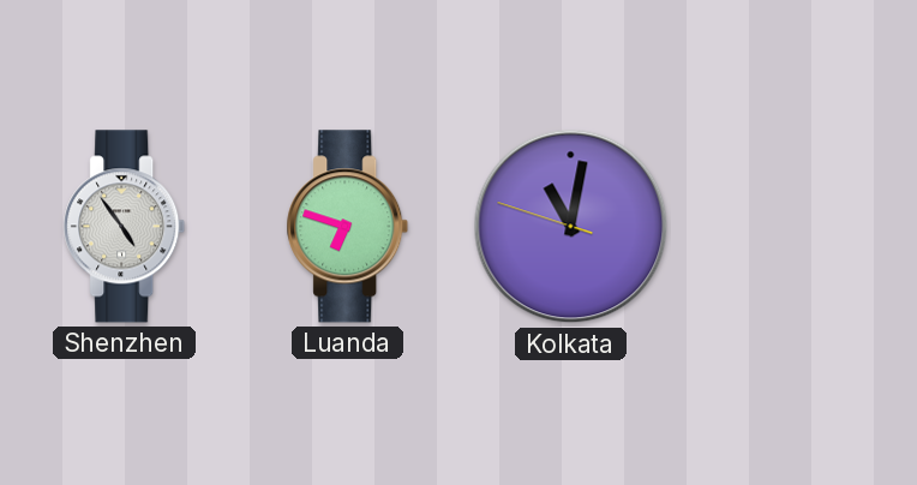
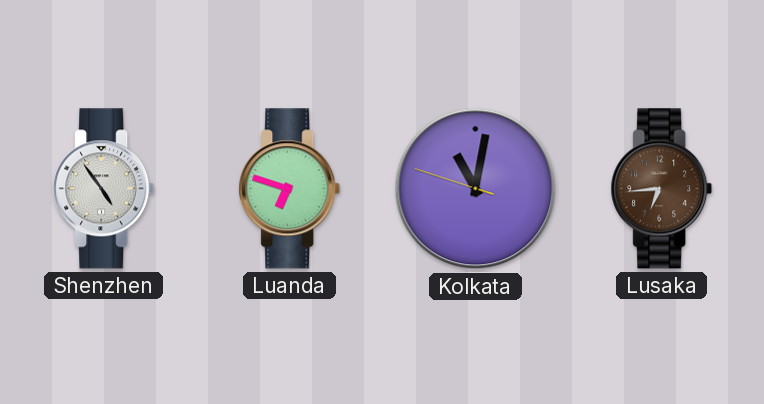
Lusaka: none -> 6:44
